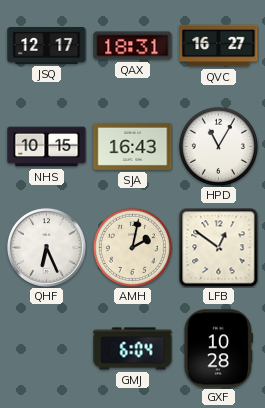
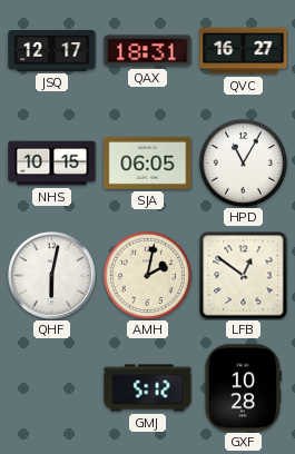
SJA: 16:43 -> 06:05
QHF: 6:26 -> 6:02
GMJ: 6:04 -> 5:12
